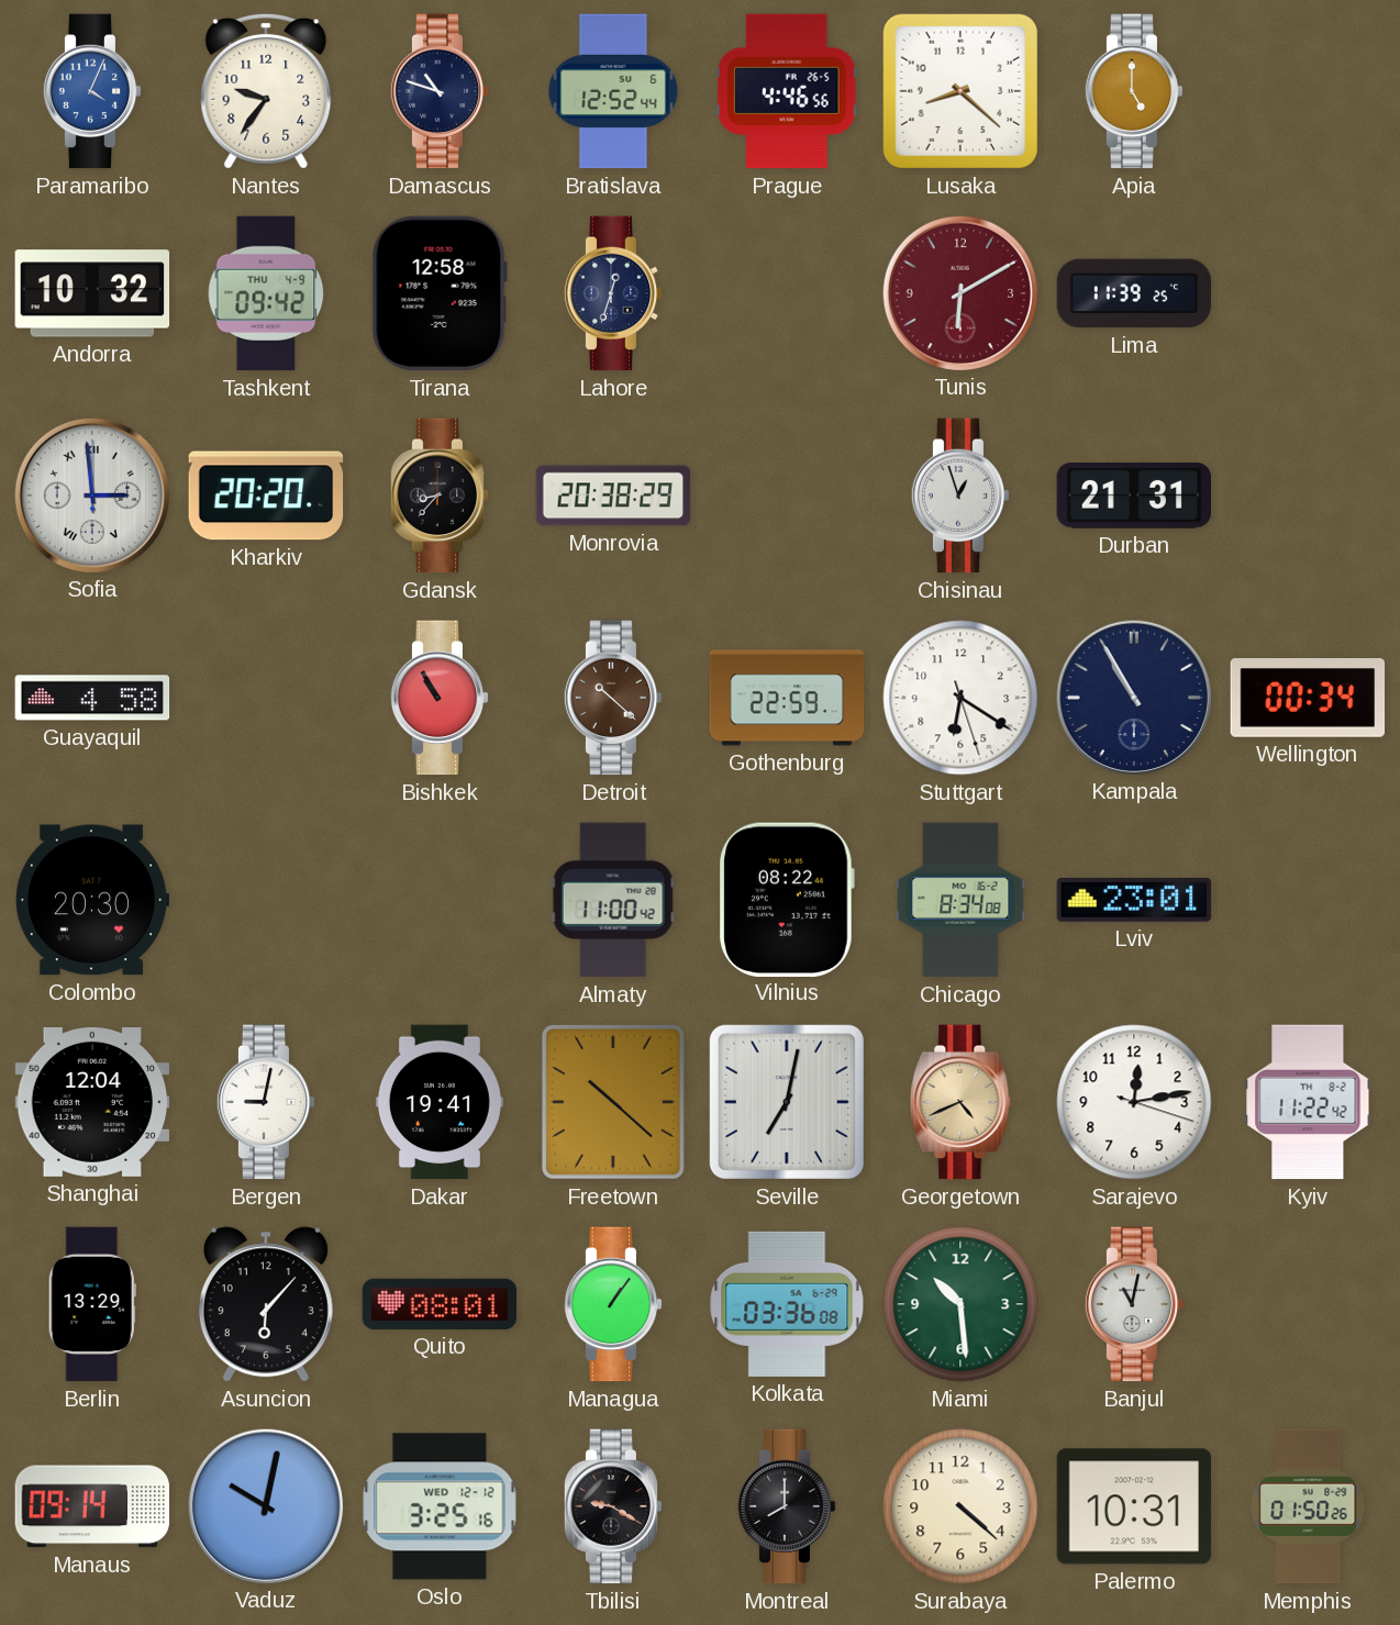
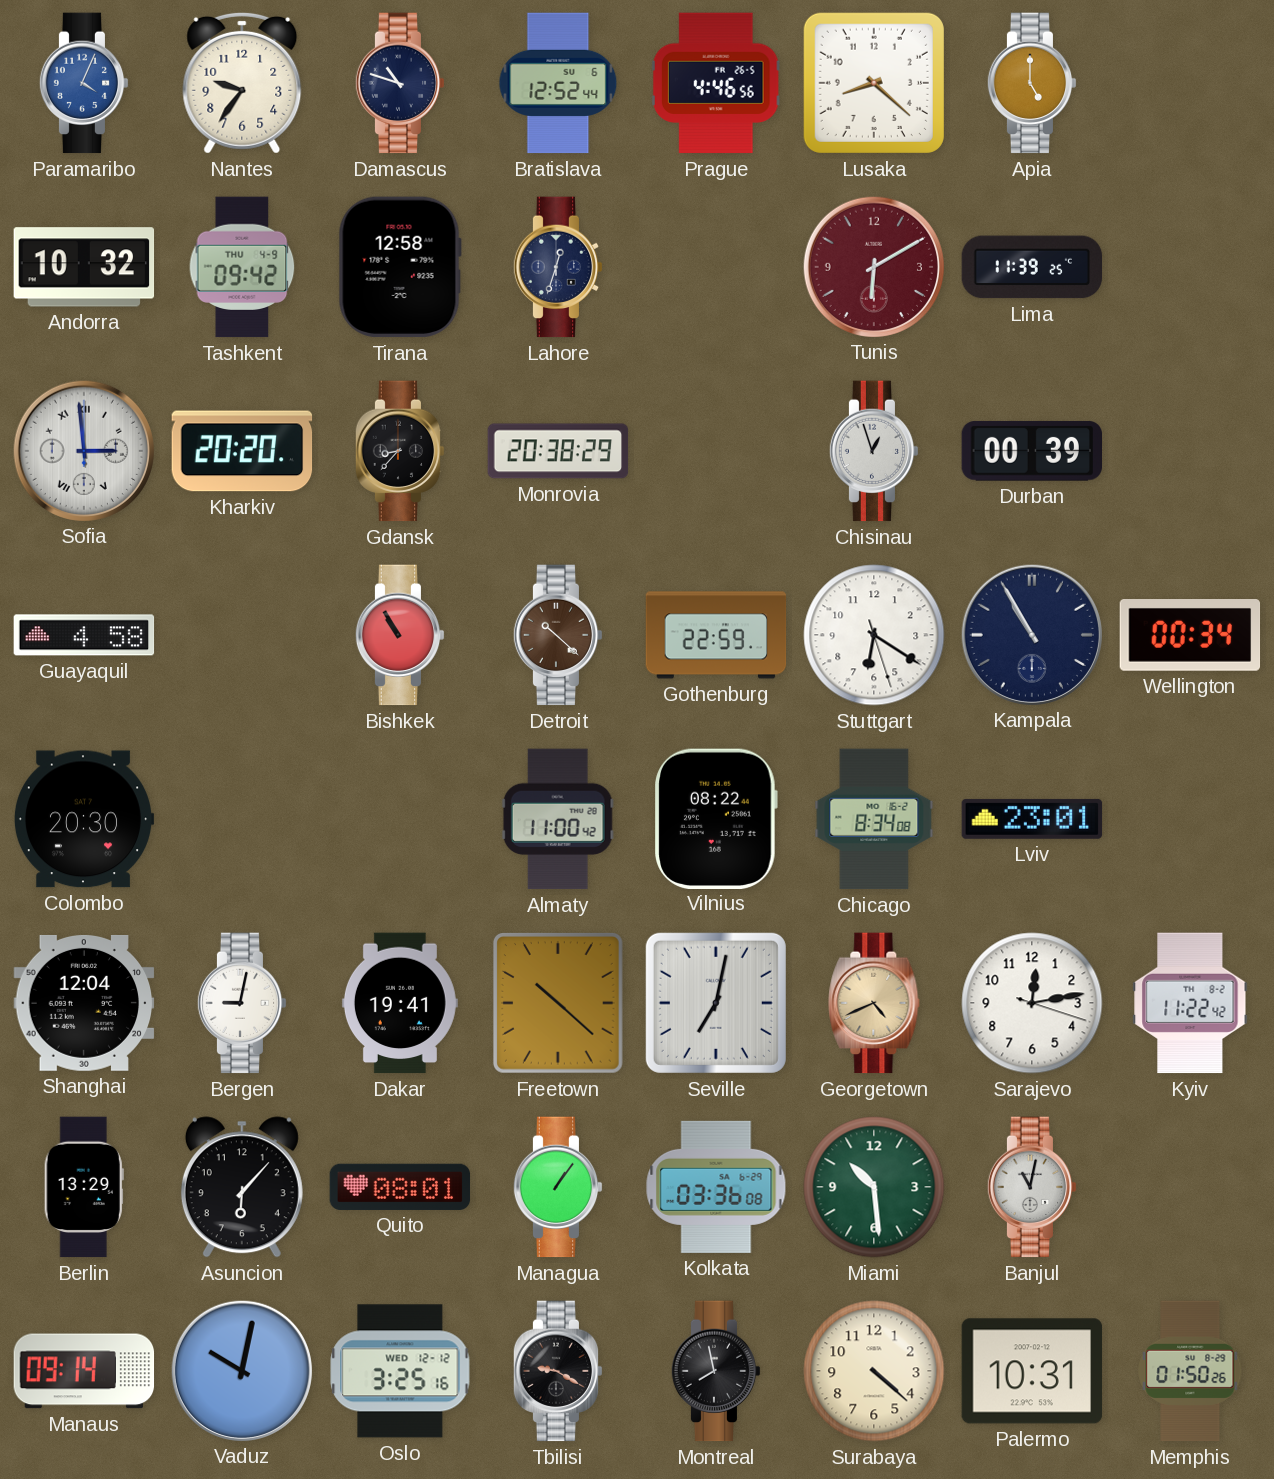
Durban: 21:31 -> 00:39
Montreal: 8:00 -> 7:58
